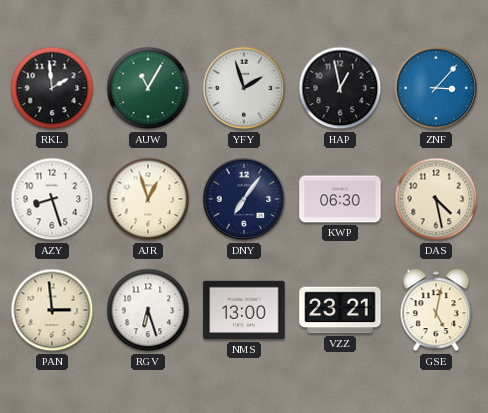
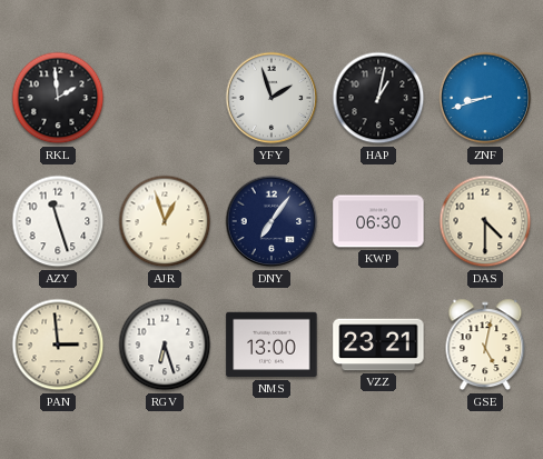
AUW: 11:05 -> none
HAP: 12:58 -> 1:02
ZNF: 3:07 -> 8:42
AZY: 8:27 -> 11:27
DAS: 4:28 -> 4:30
